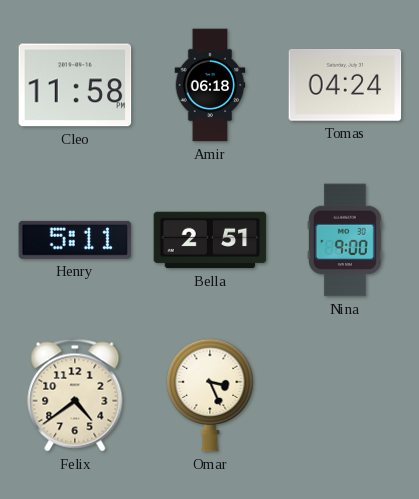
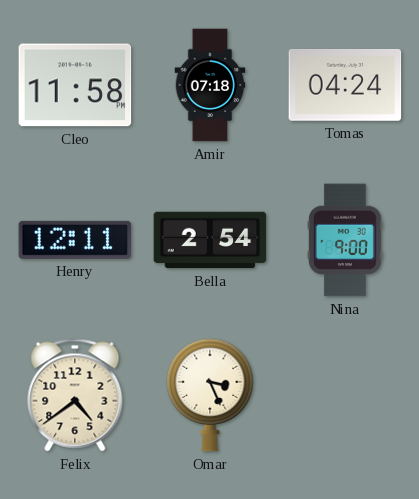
Amir: 06:18 -> 07:18
Henry: 5:11 -> 12:11
Bella: 2:51 -> 2:54
